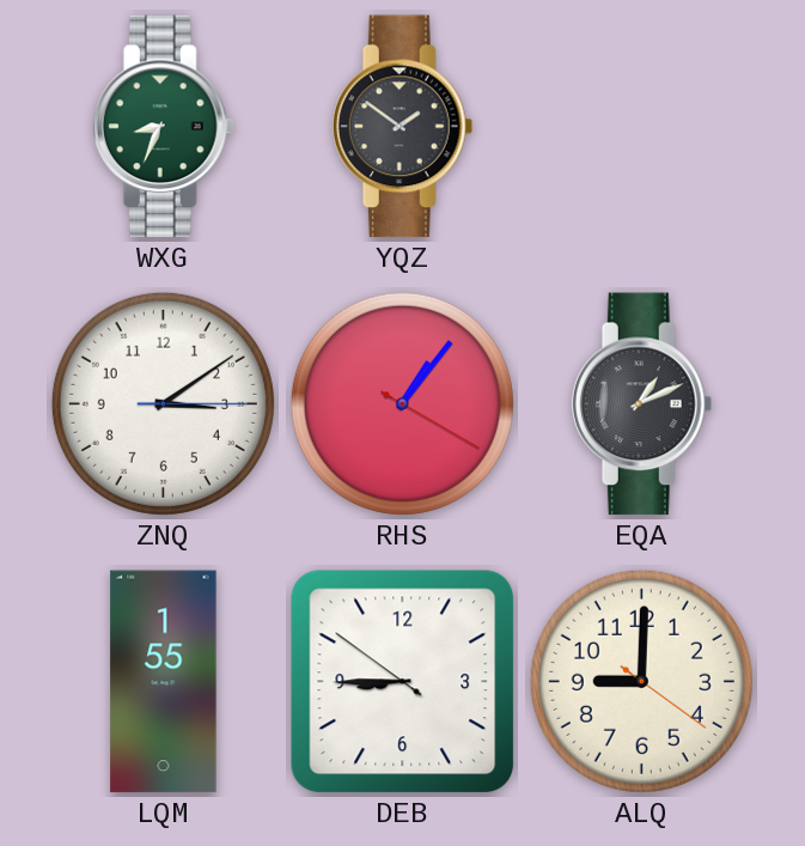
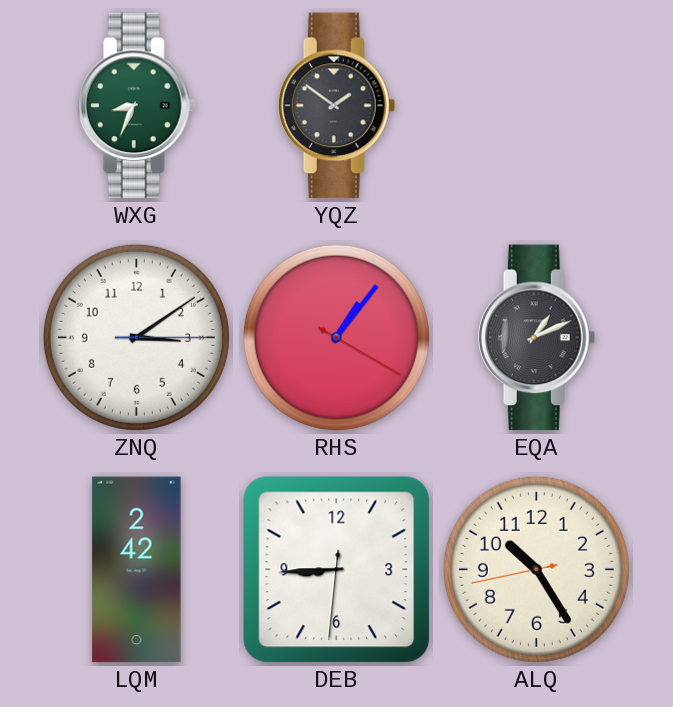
LQM: 1:55 -> 2:42
DEB: 8:44:51 -> 8:44:31
ALQ: 9:00 -> 10:24
